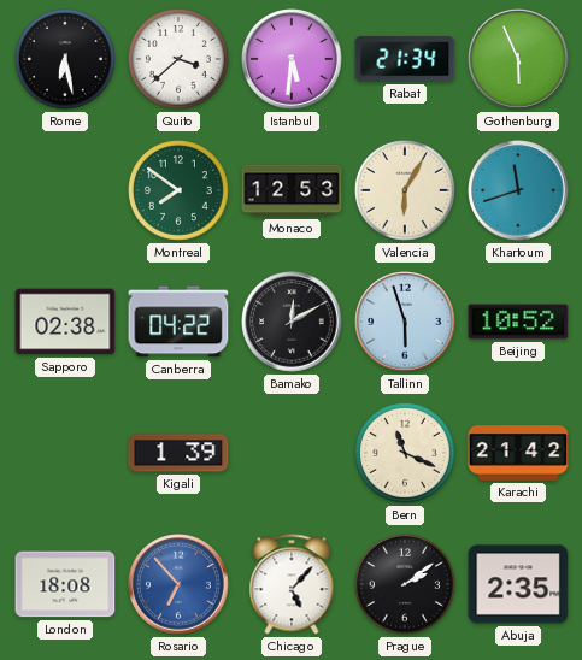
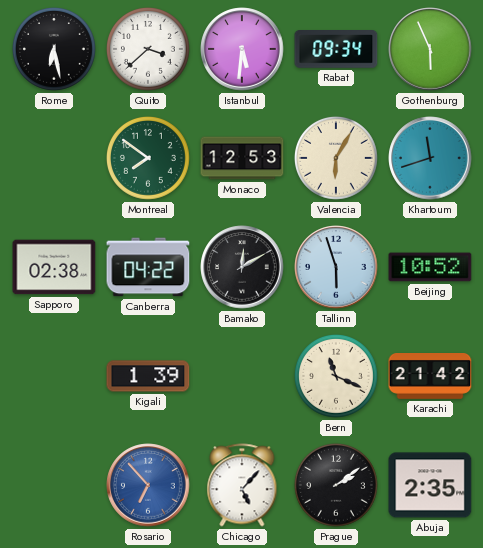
Rabat: 21:34 -> 09:34
London: 18:08 -> none
